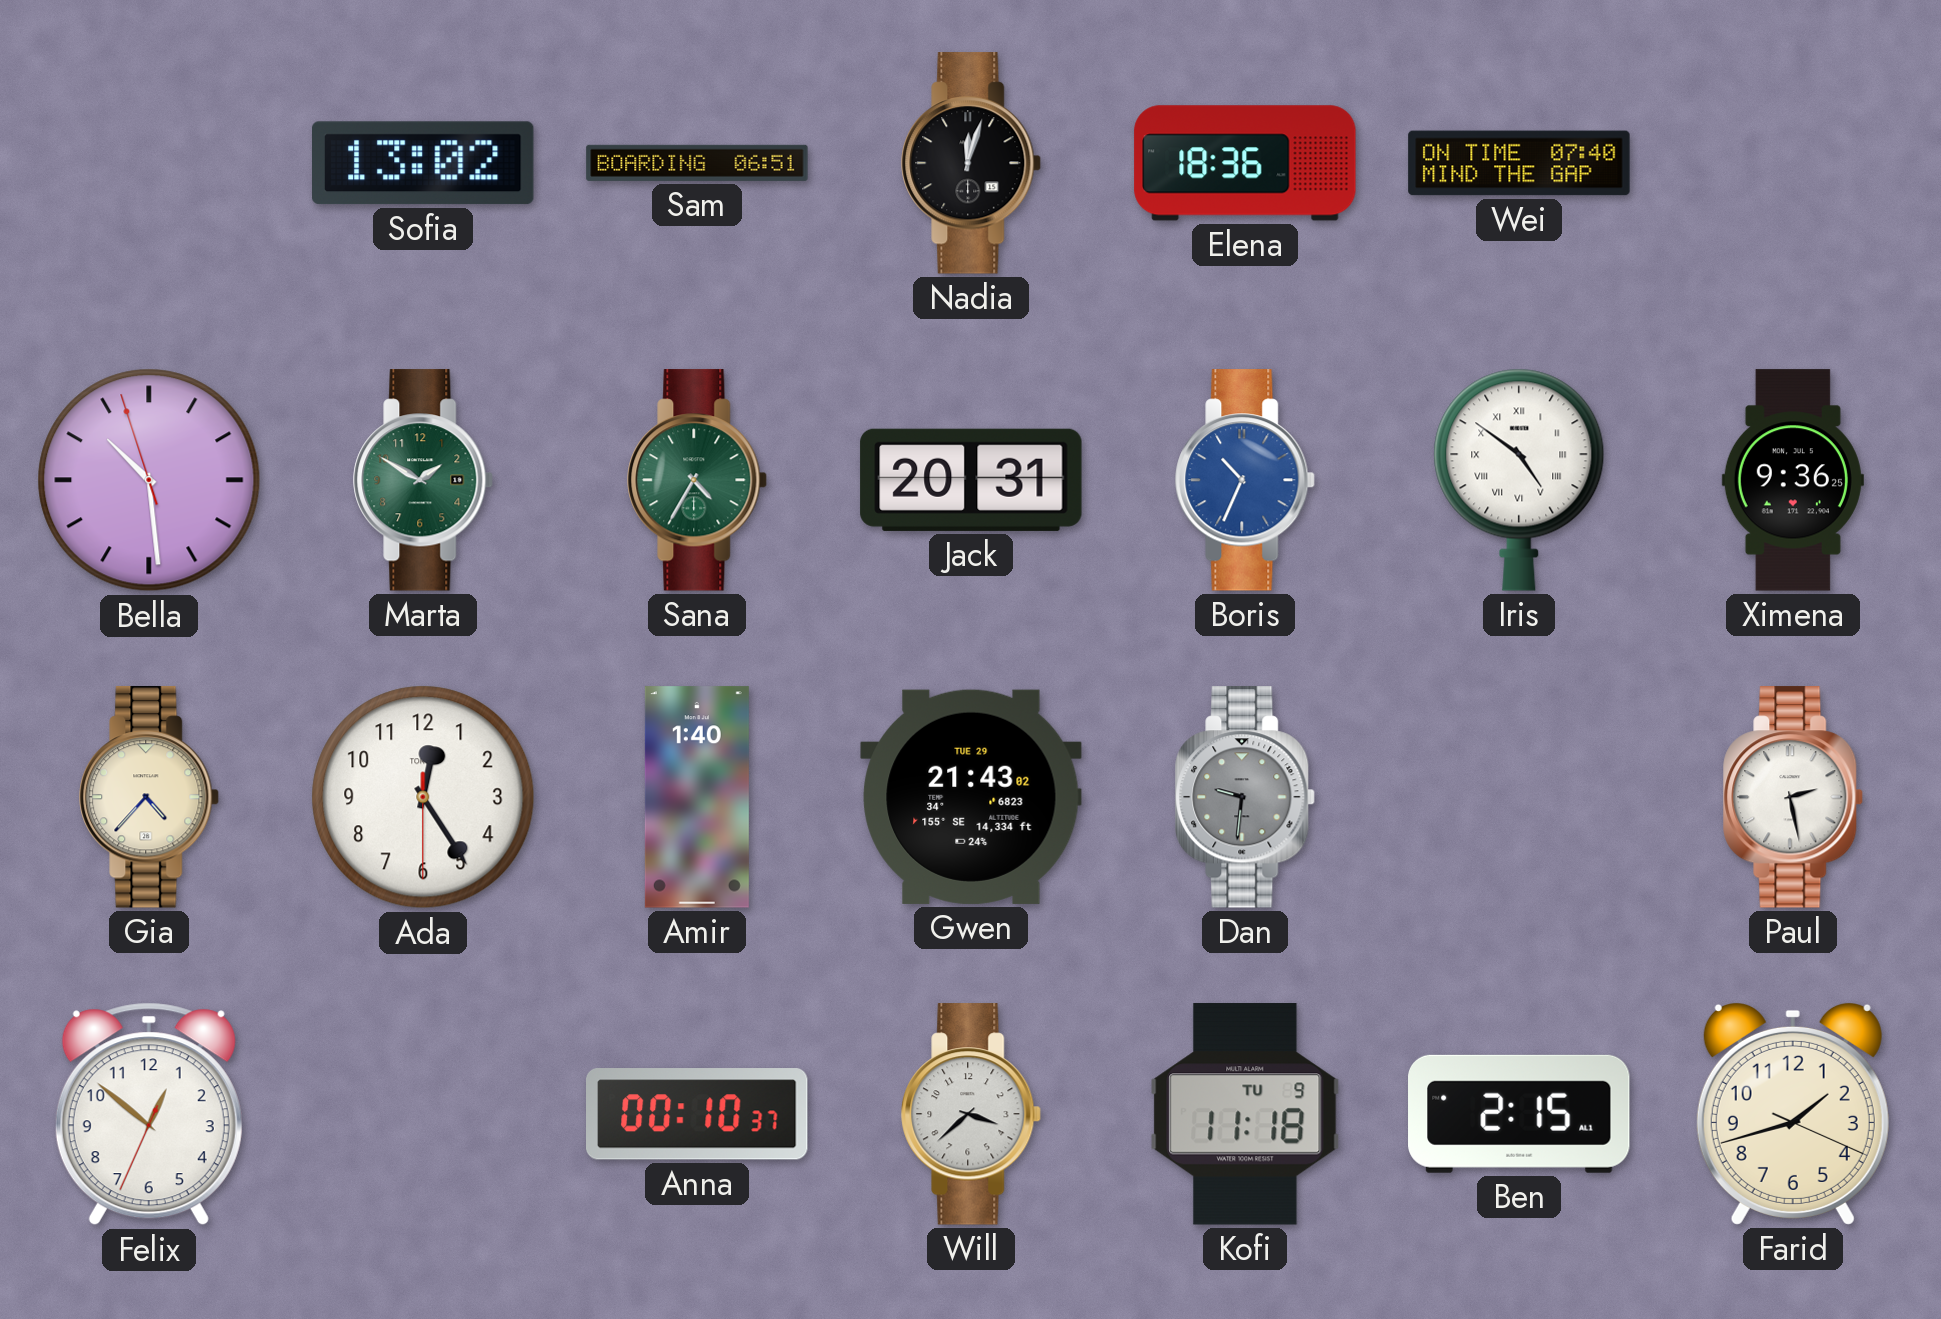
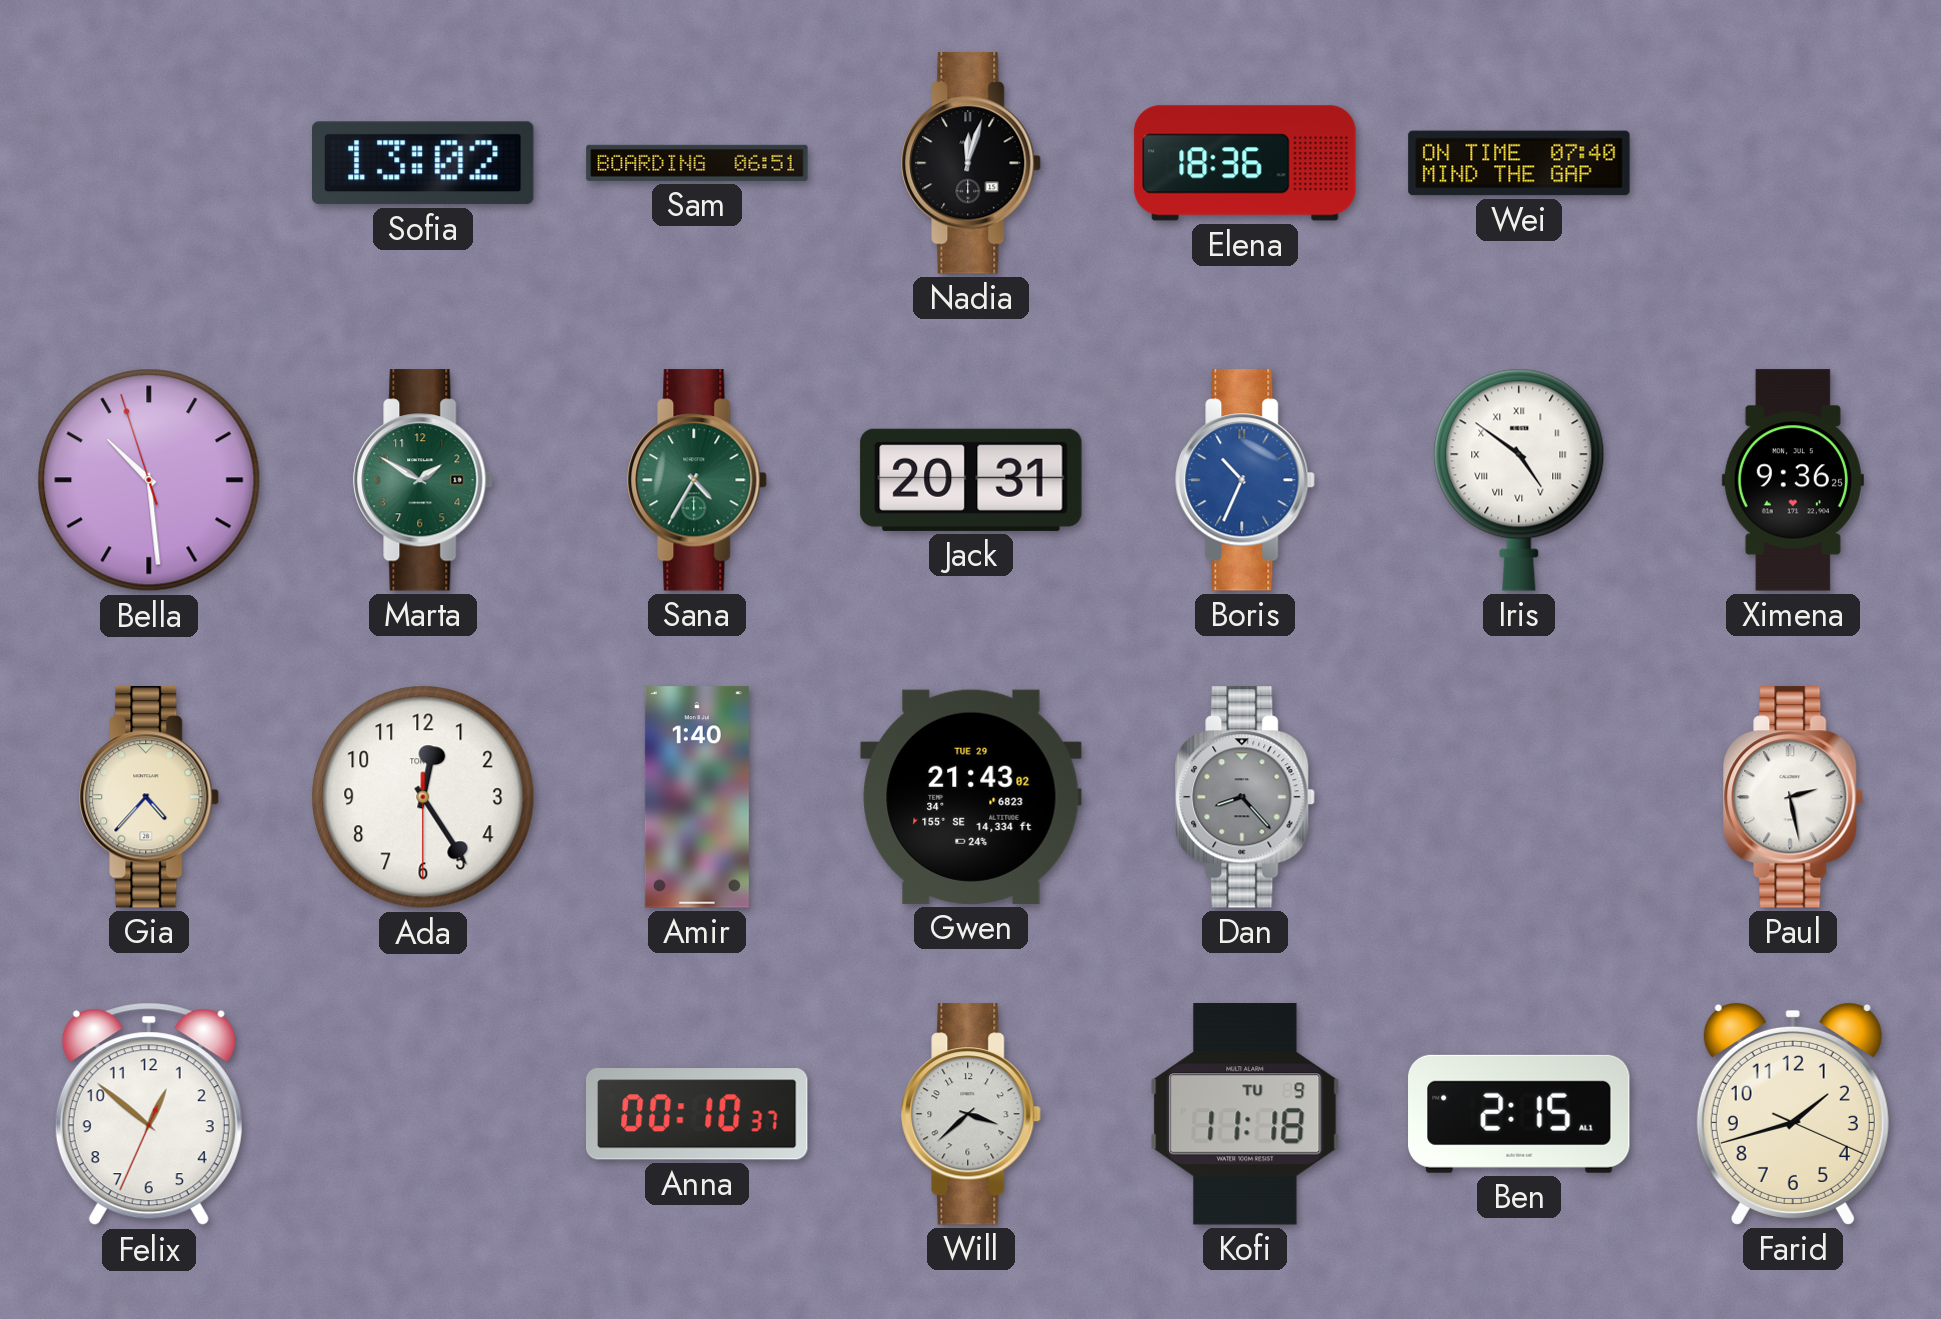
Dan: 9:31 -> 8:23
